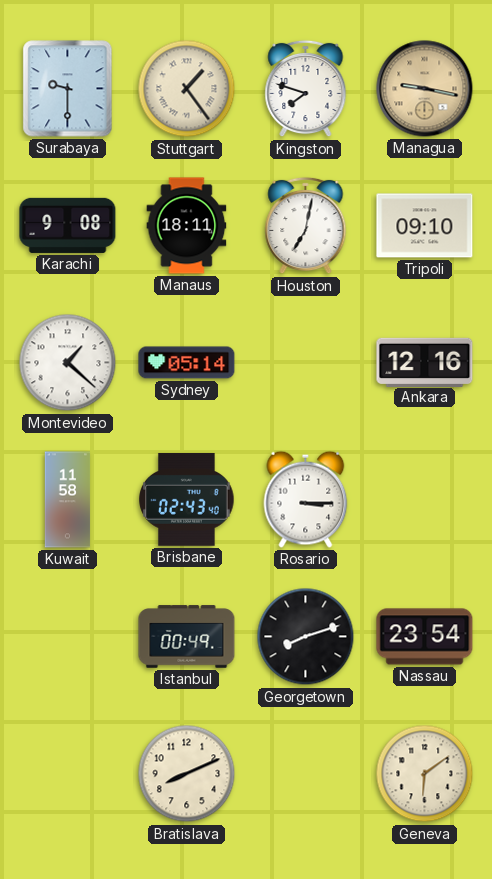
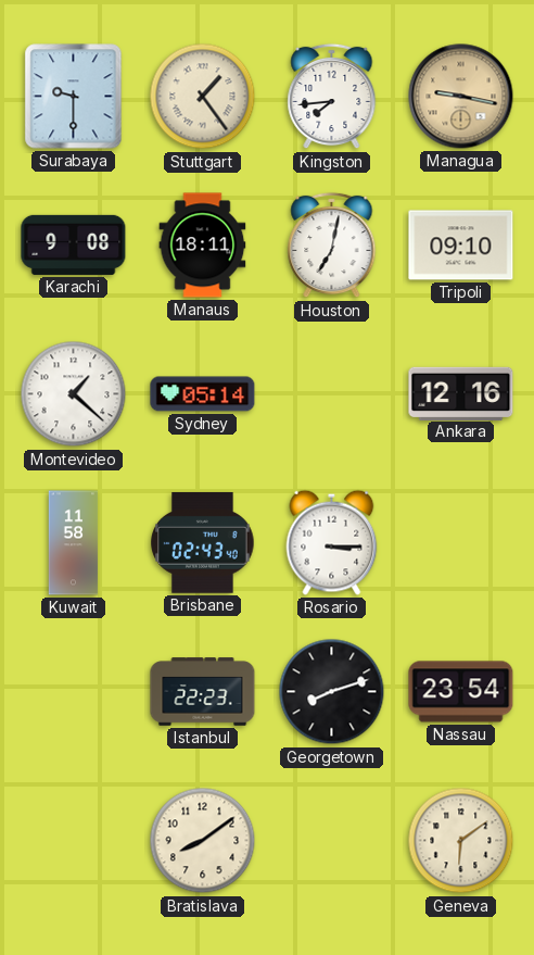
Kingston: 7:48 -> 7:44
Istanbul: 00:49 -> 22:23
Bratislava: 8:11 -> 8:09
